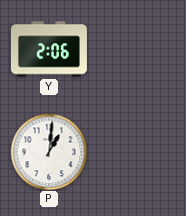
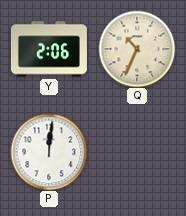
Q: none -> 10:34
P: 1:01 -> 12:01
